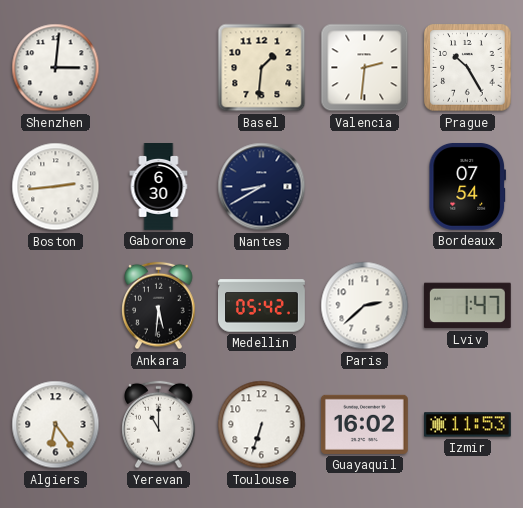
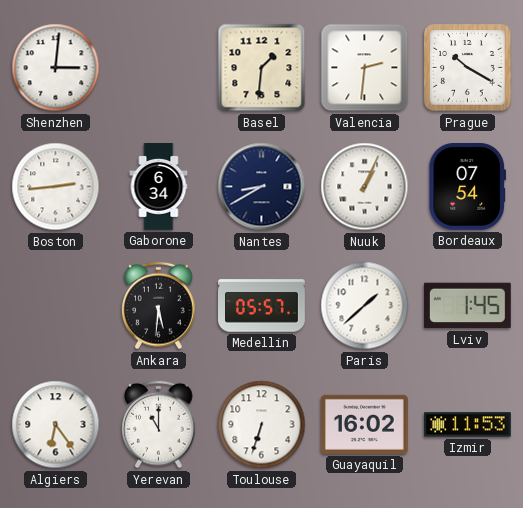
Prague: 10:25 -> 10:20
Gaborone: 6:30 -> 6:34
Nuuk: none -> 1:04
Medellin: 05:42 -> 05:57
Paris: 2:38 -> 1:38
Lviv: 1:47 -> 1:45
